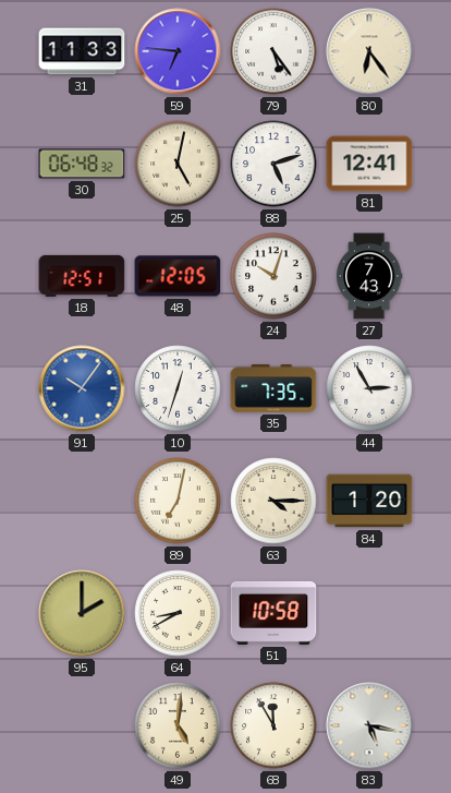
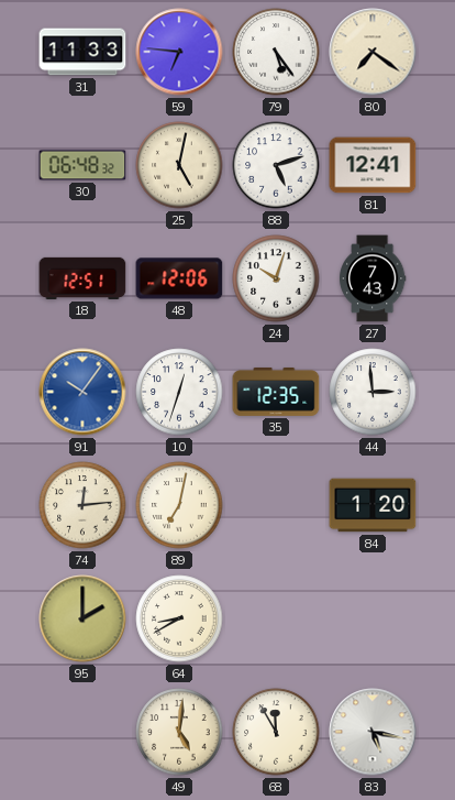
80: 6:24 -> 7:21
48: 12:05 -> 12:06
35: 7:35 -> 12:35
44: 2:55 -> 2:59
74: none -> 12:14
63: 4:15 -> none
51: 10:58 -> none
